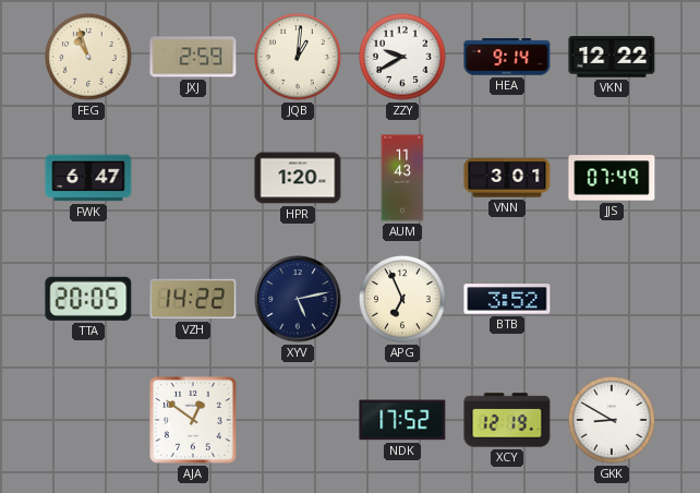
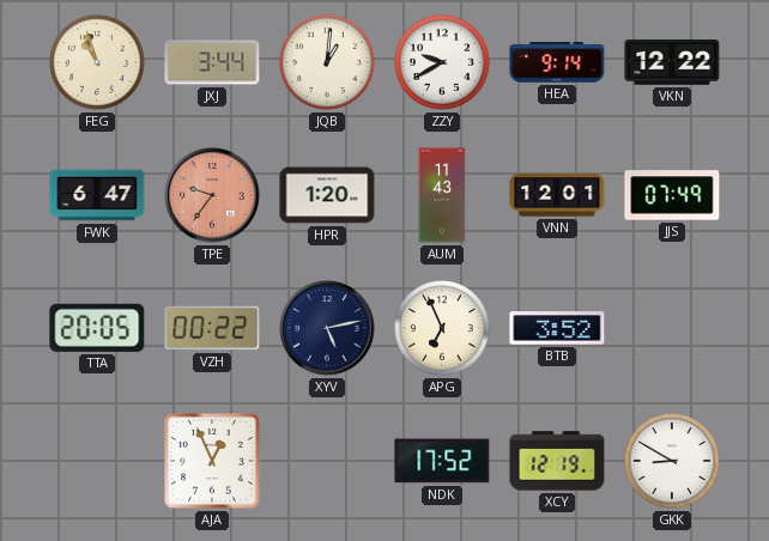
JXJ: 2:59 -> 3:44
TPE: none -> 9:36
VNN: 3:01 -> 12:01
VZH: 14:22 -> 00:22
AJA: 12:51 -> 12:56
